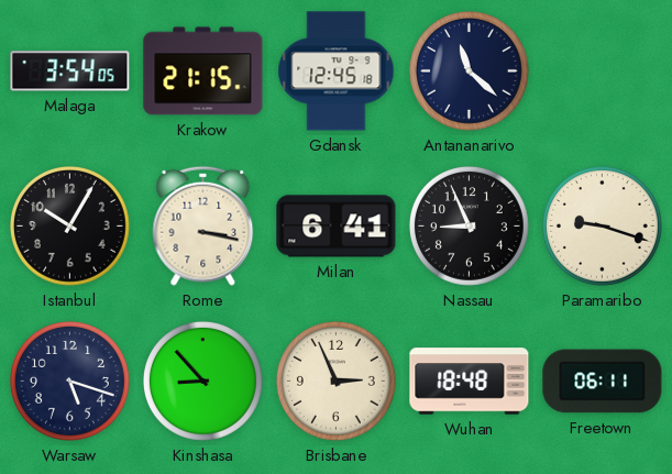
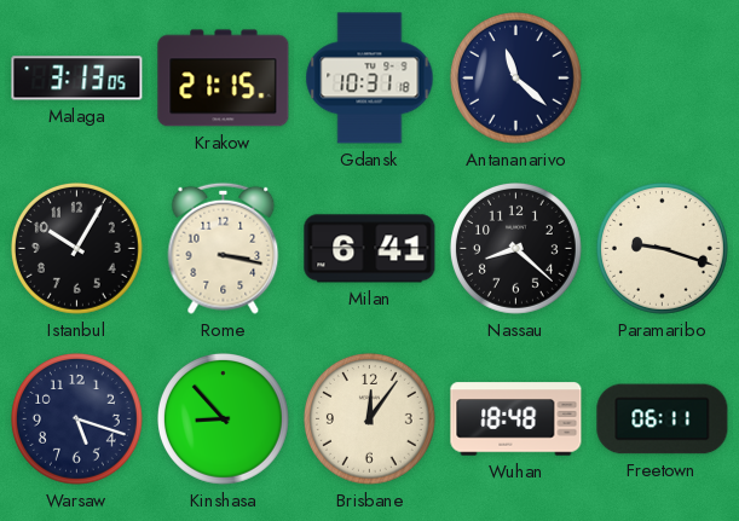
Malaga: 3:54 -> 3:13
Gdansk: 12:45 -> 10:31
Nassau: 8:56 -> 8:22
Brisbane: 2:56 -> 12:06
